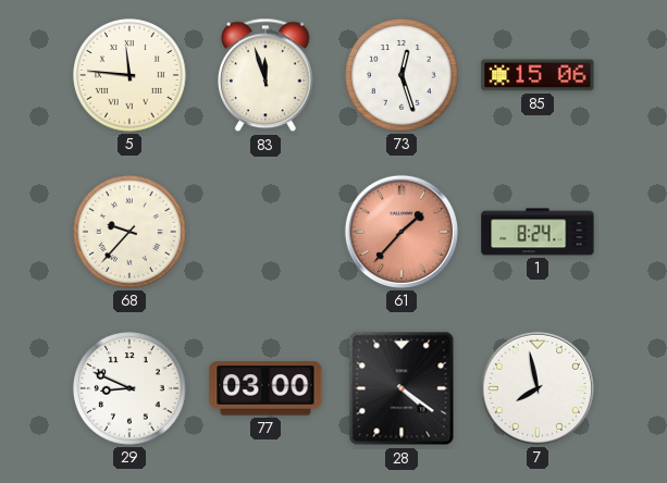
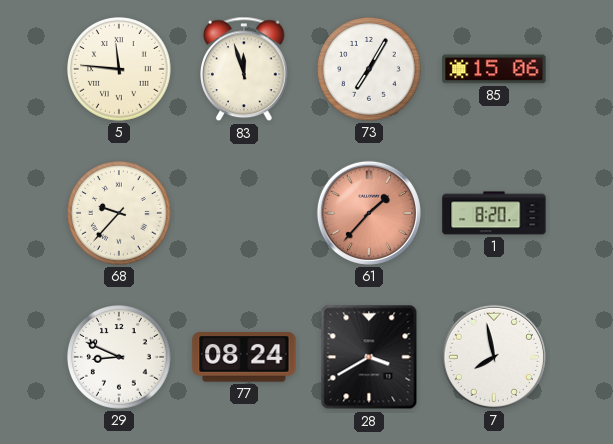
73: 12:27 -> 7:05
1: 8:24 -> 8:20
77: 03:00 -> 08:24
28: 4:21 -> 3:40
